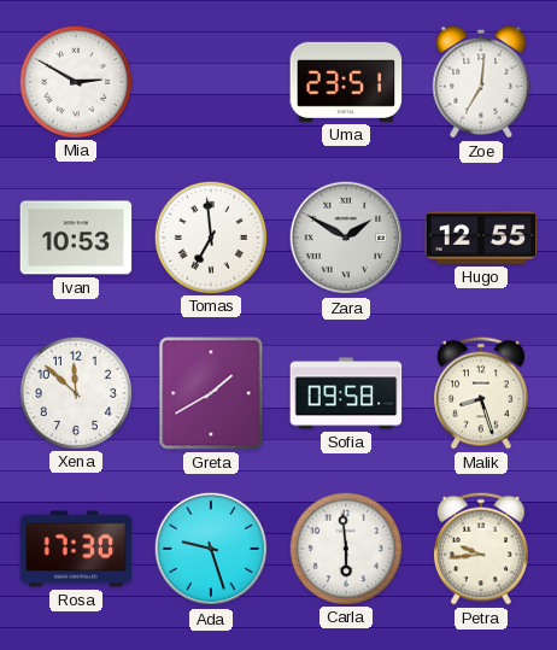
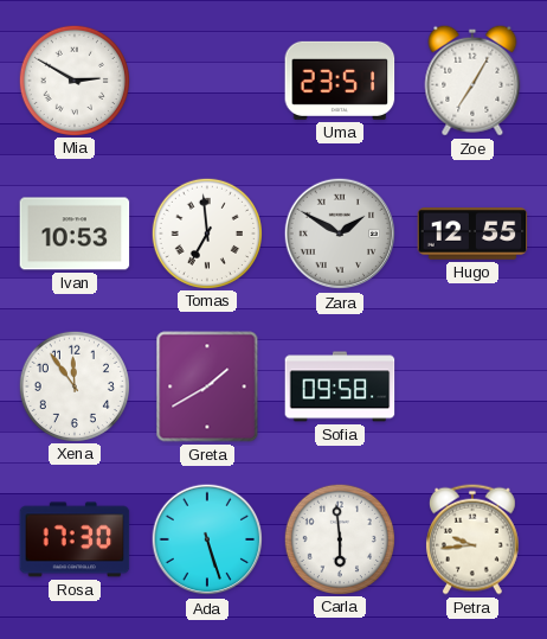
Zoe: 7:01 -> 7:05
Xena: 11:52 -> 11:54
Malik: 8:27 -> none
Ada: 9:27 -> 5:27
